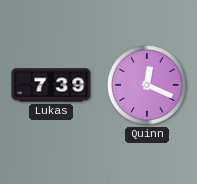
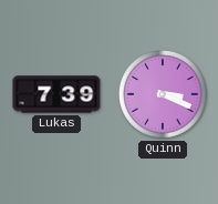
Quinn: 12:19 -> 3:19
